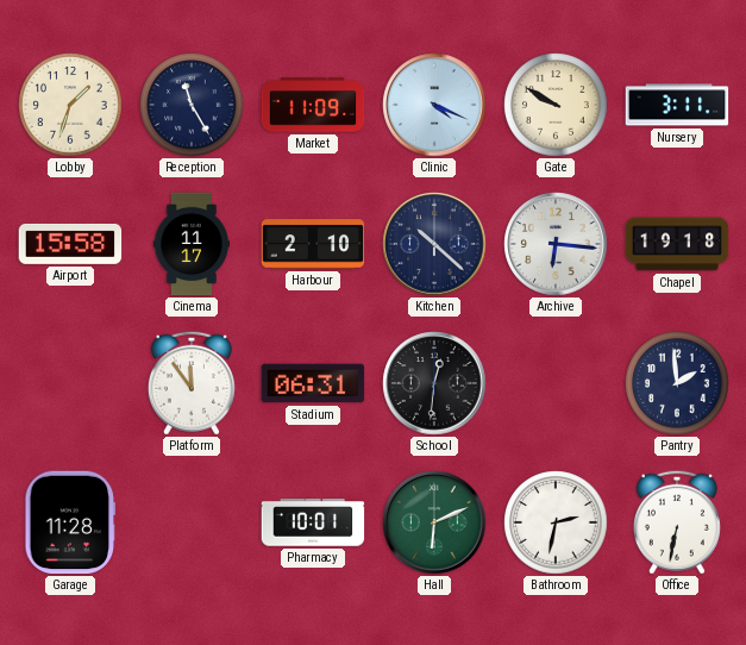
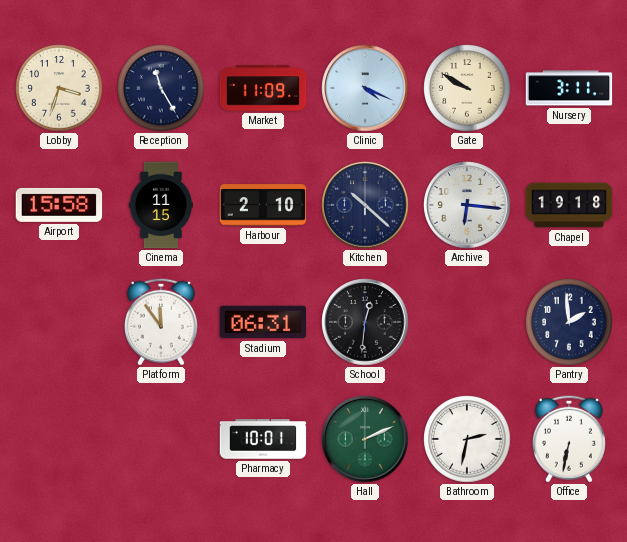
Lobby: 1:33 -> 3:33
Cinema: 11:17 -> 11:15
Garage: 11:28 -> none
Hall: 6:11 -> 2:11
